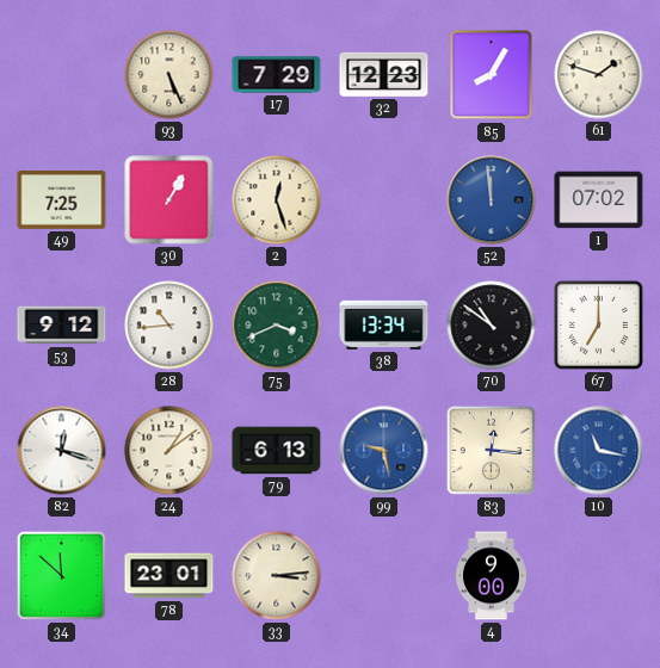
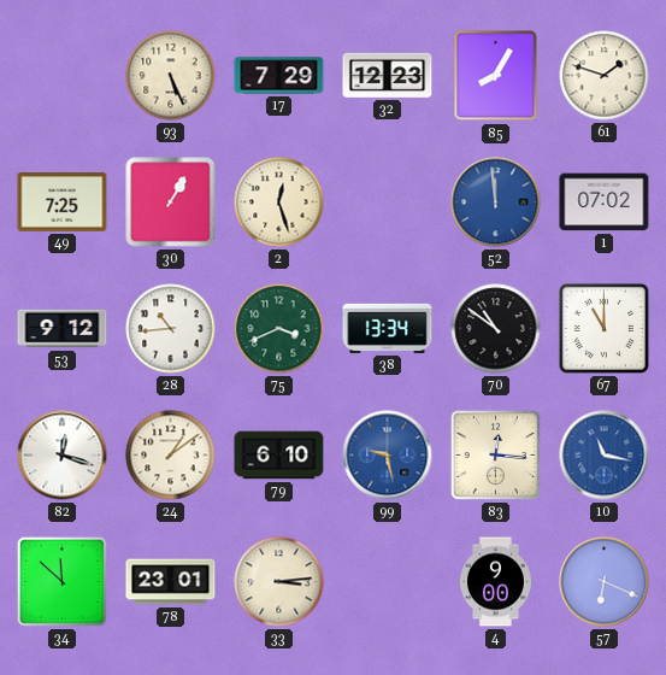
67: 7:00 -> 11:00
79: 6:13 -> 6:10
57: none -> 6:19
